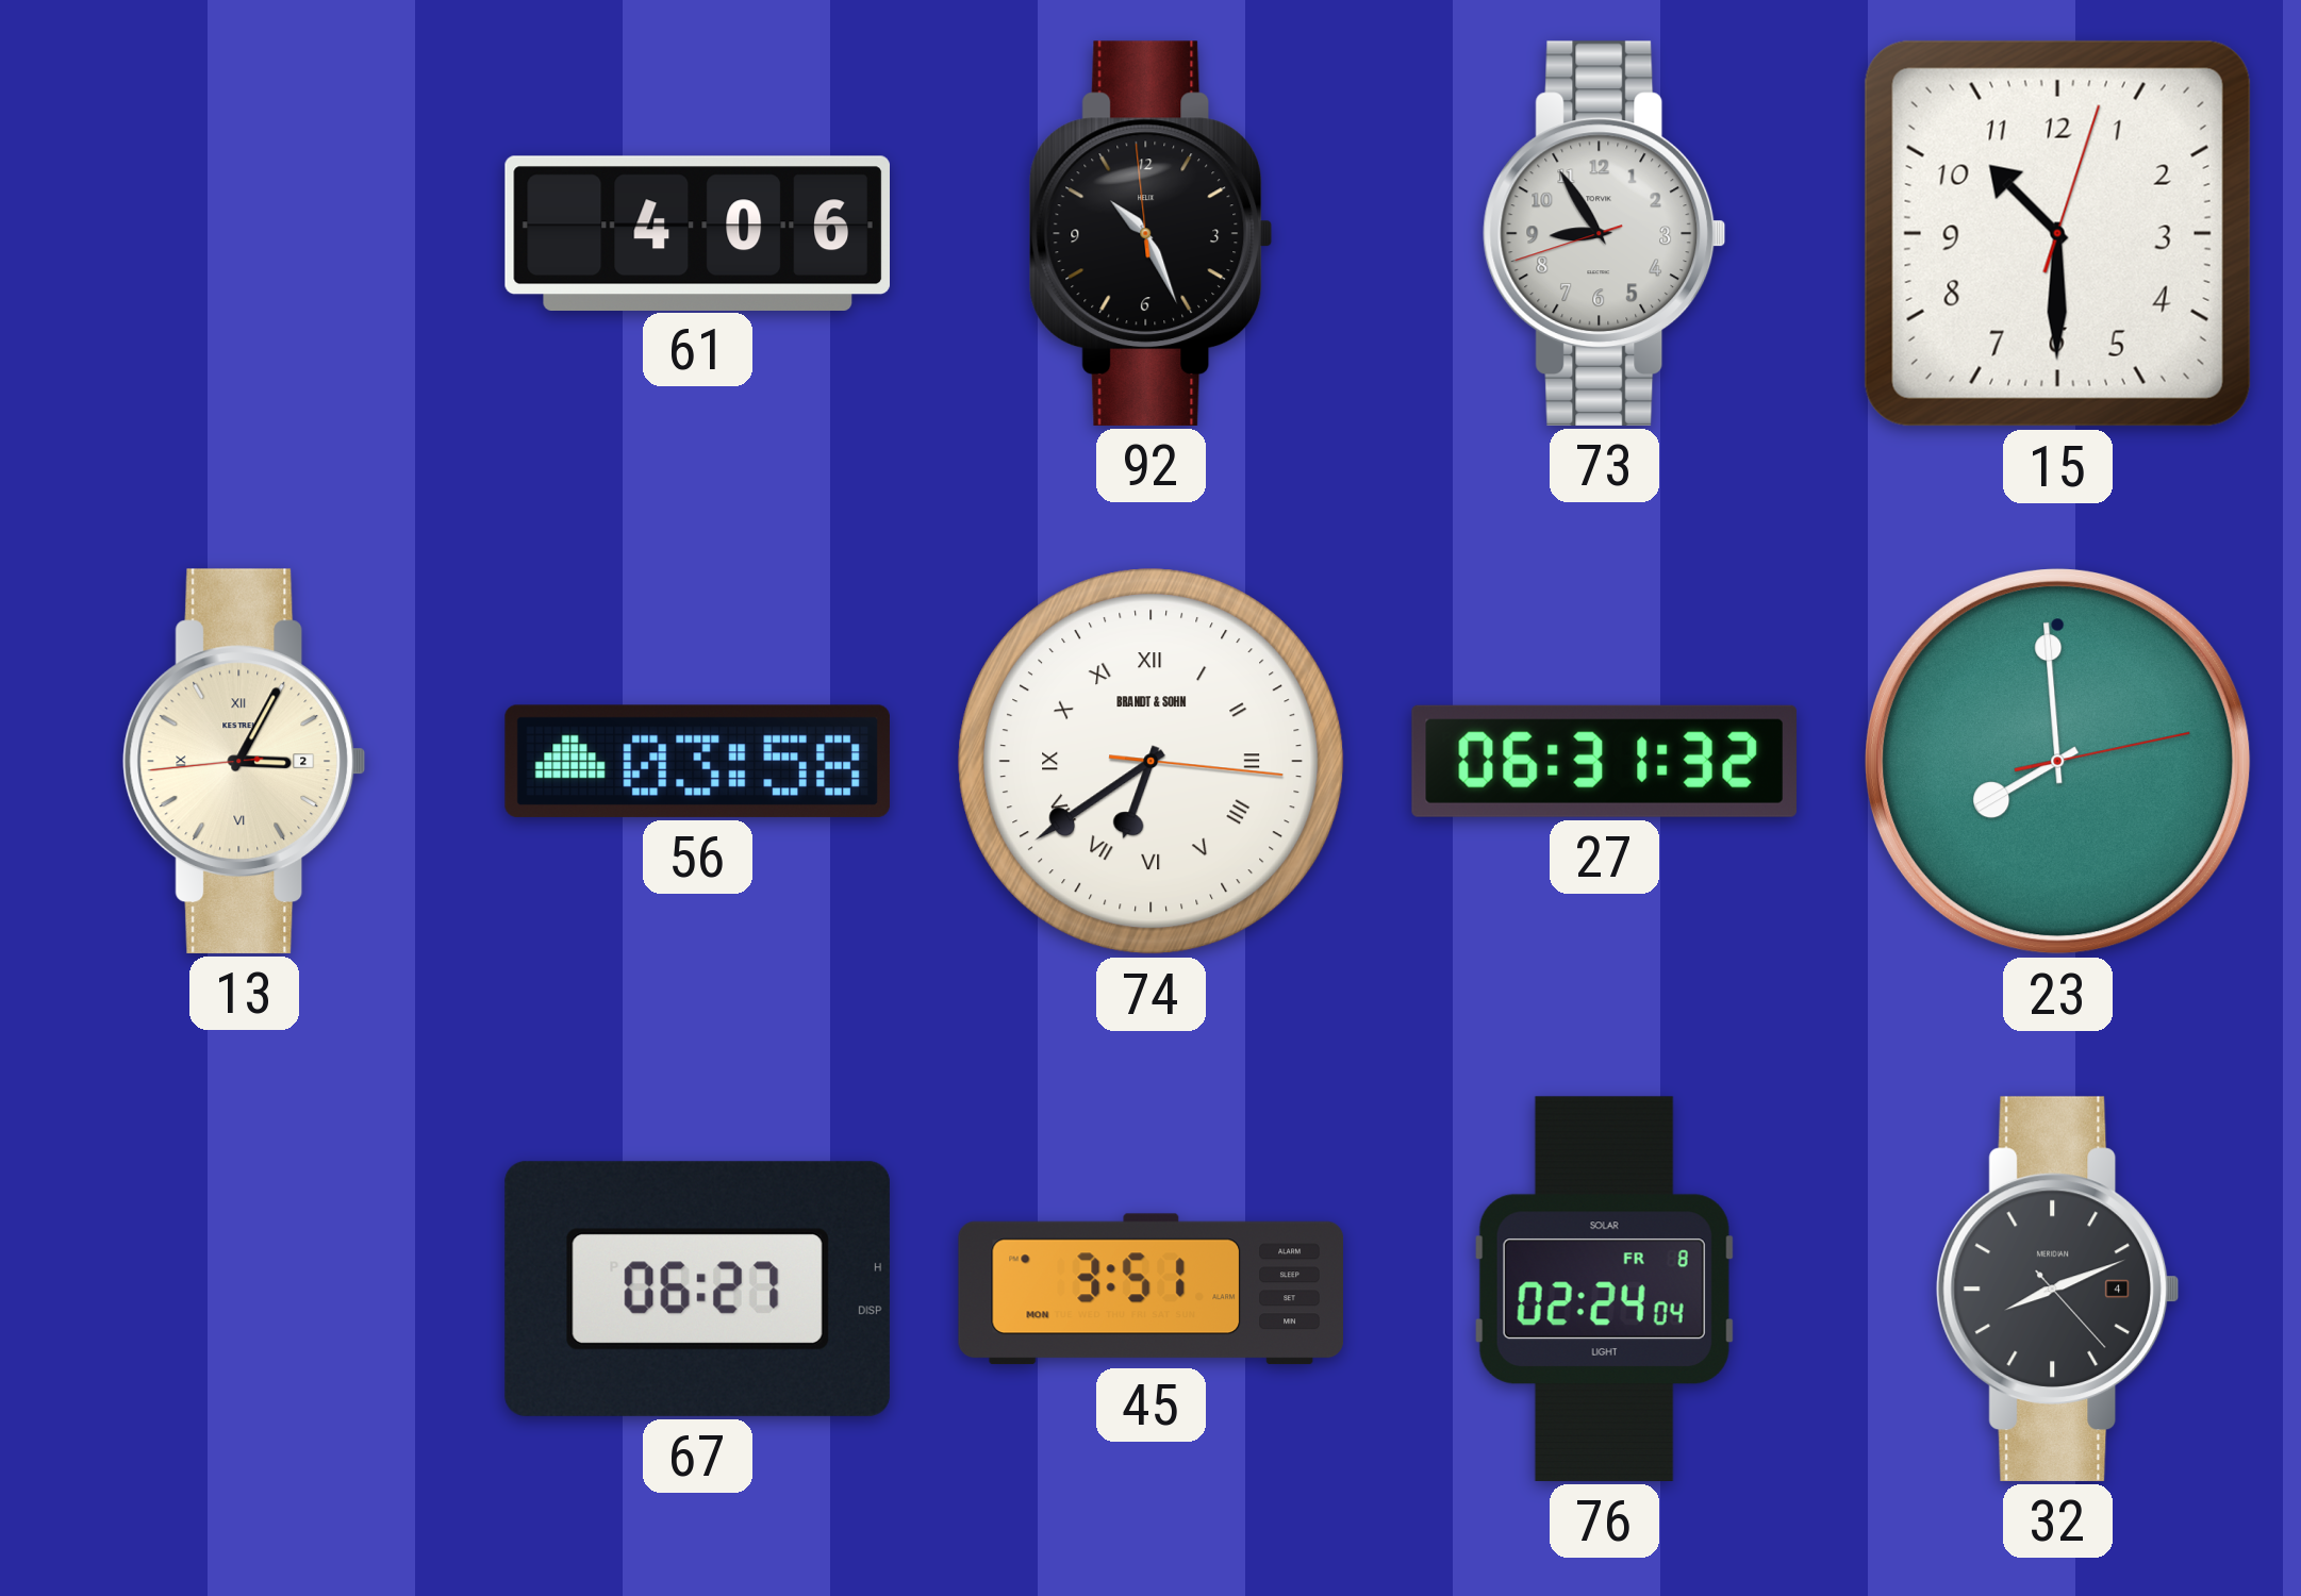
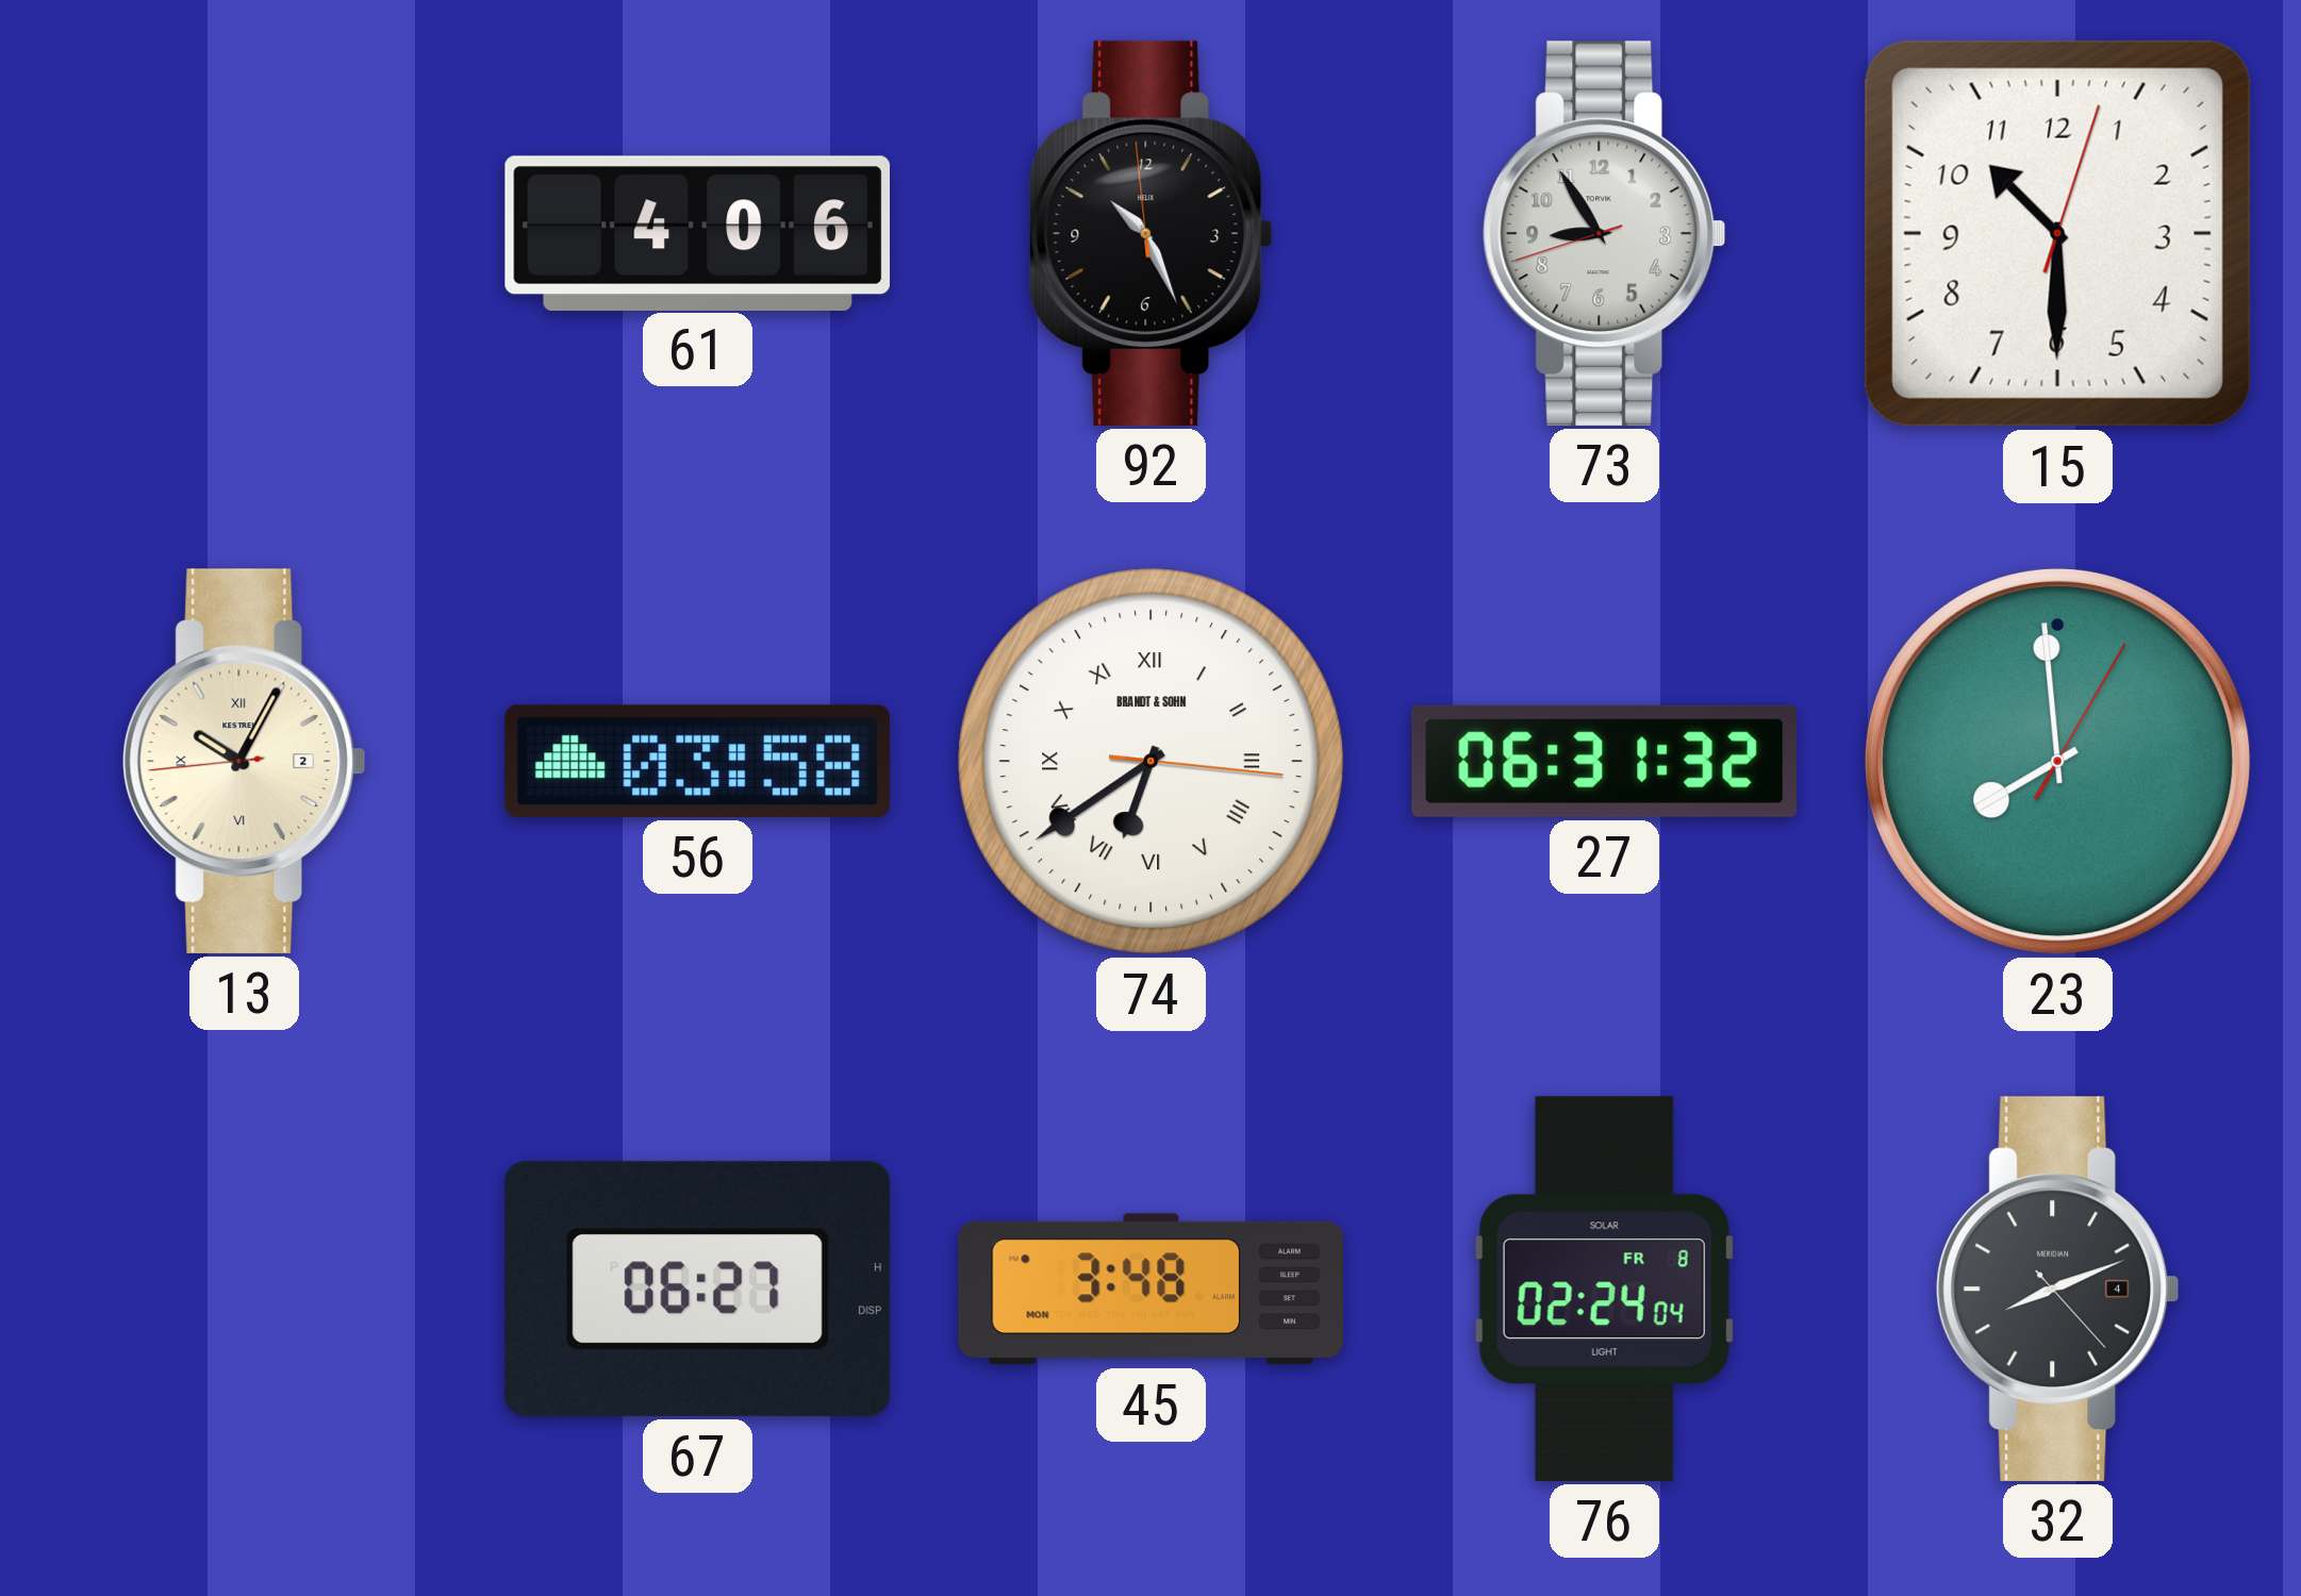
13: 3:04 -> 10:04
23: 7:59:13 -> 7:59:05
45: 3:51 -> 3:48
